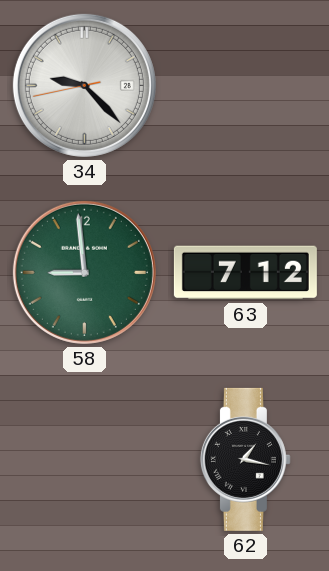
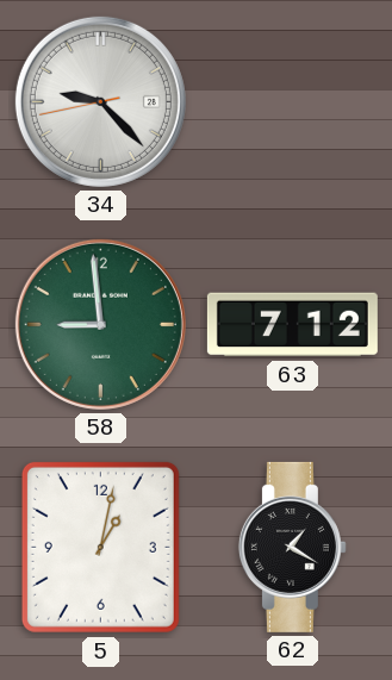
5: none -> 1:02
62: 1:17 -> 1:20
